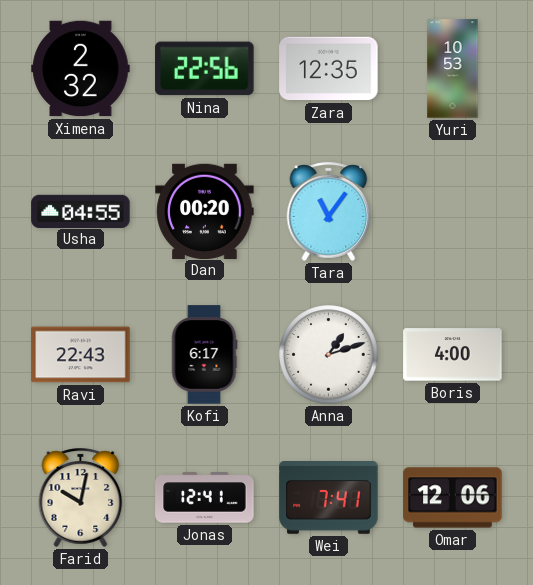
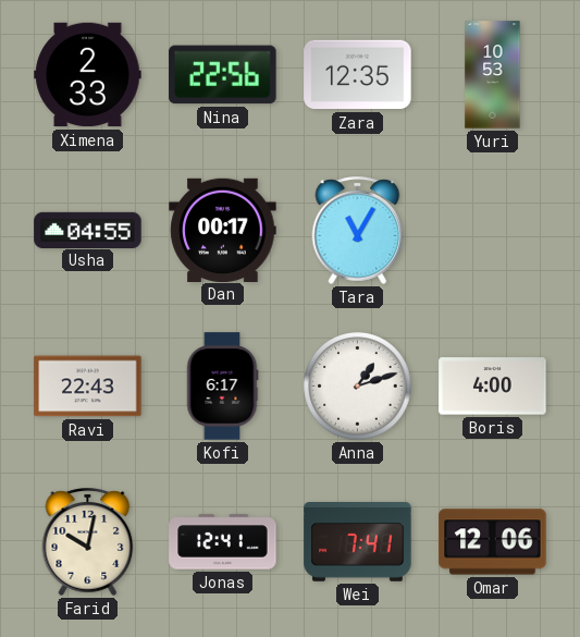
Ximena: 2:32 -> 2:33
Dan: 00:20 -> 00:17
Tara: 11:06 -> 11:05
